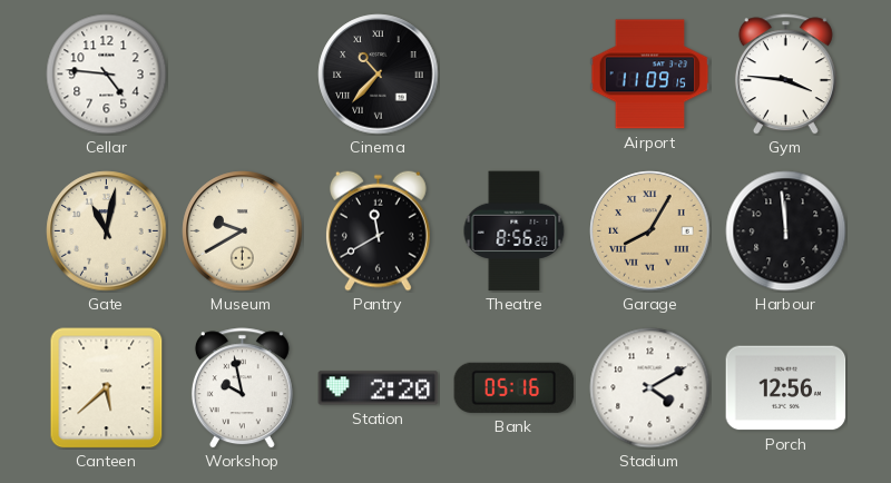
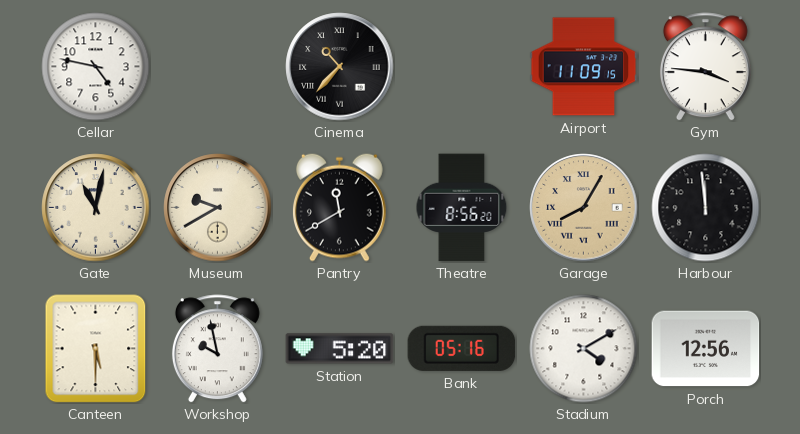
Cellar: 4:46 -> 4:47
Canteen: 5:38 -> 5:30
Station: 2:20 -> 5:20
